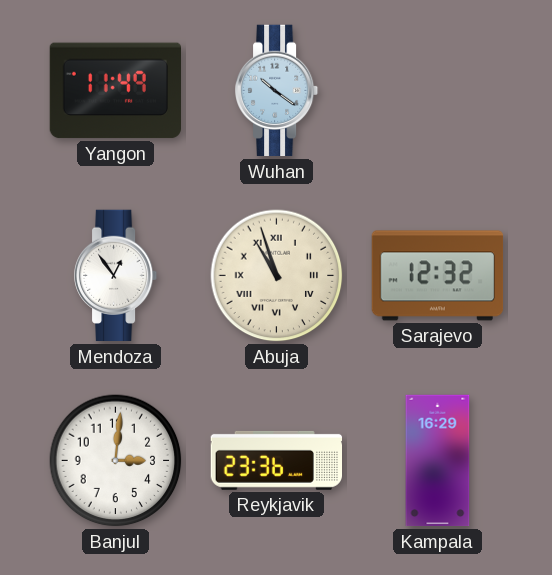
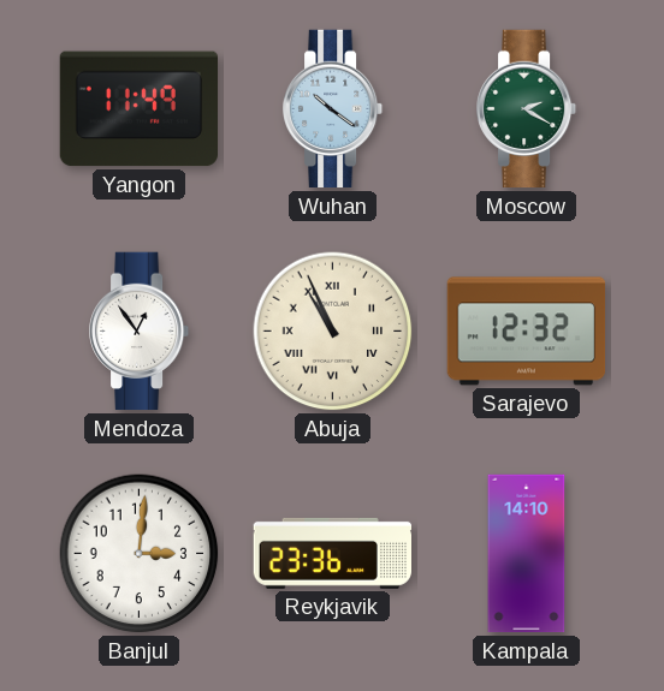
Moscow: none -> 2:20
Abuja: 10:57 -> 10:56
Kampala: 16:29 -> 14:10
